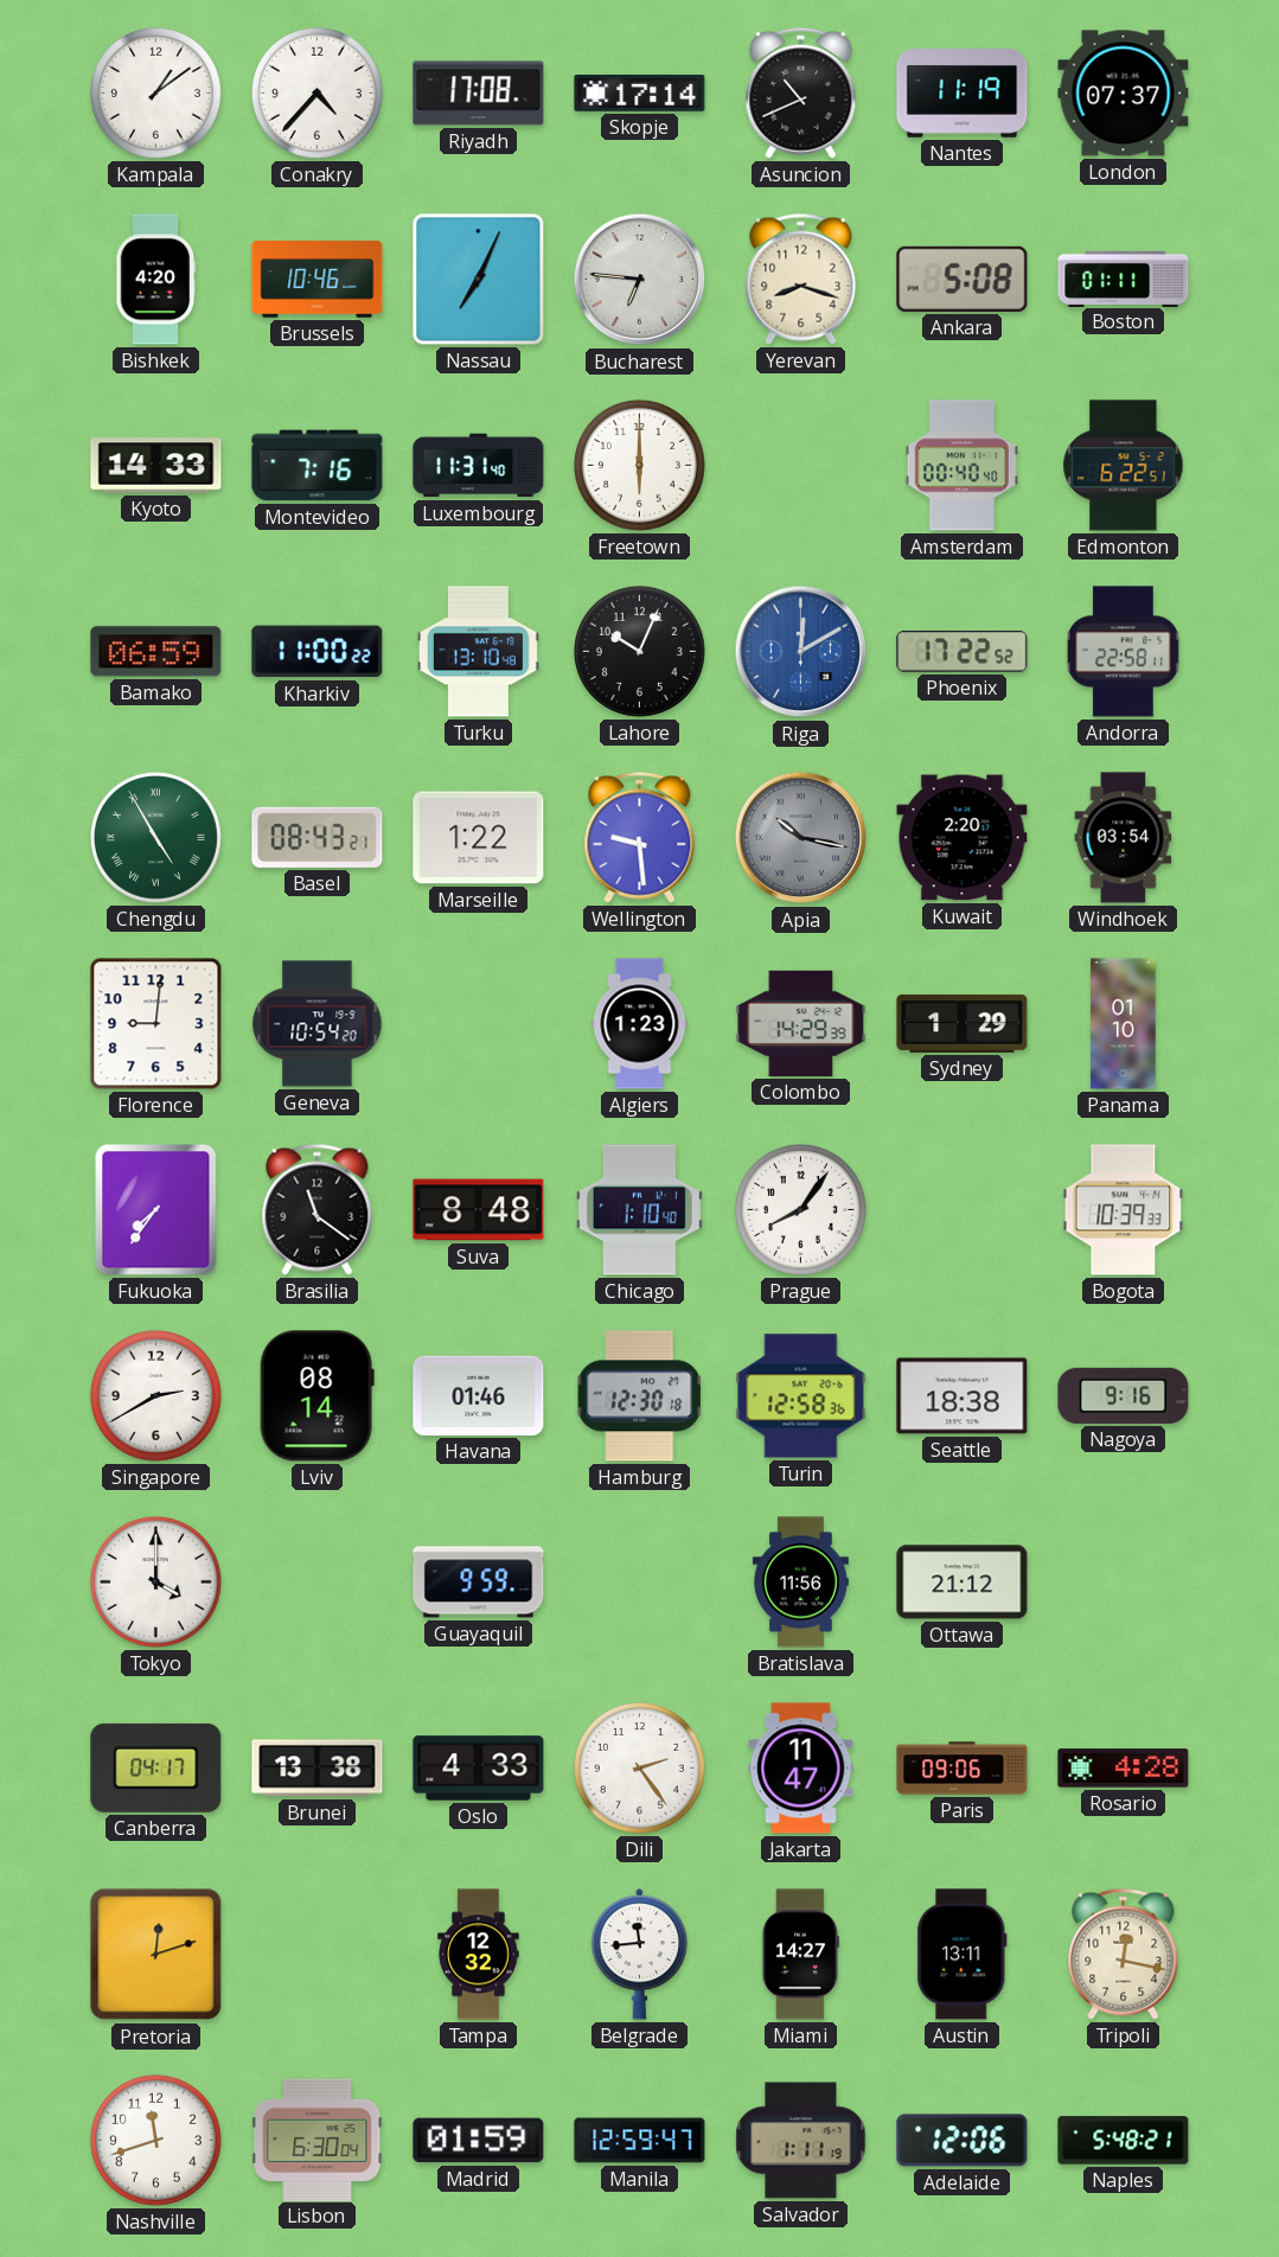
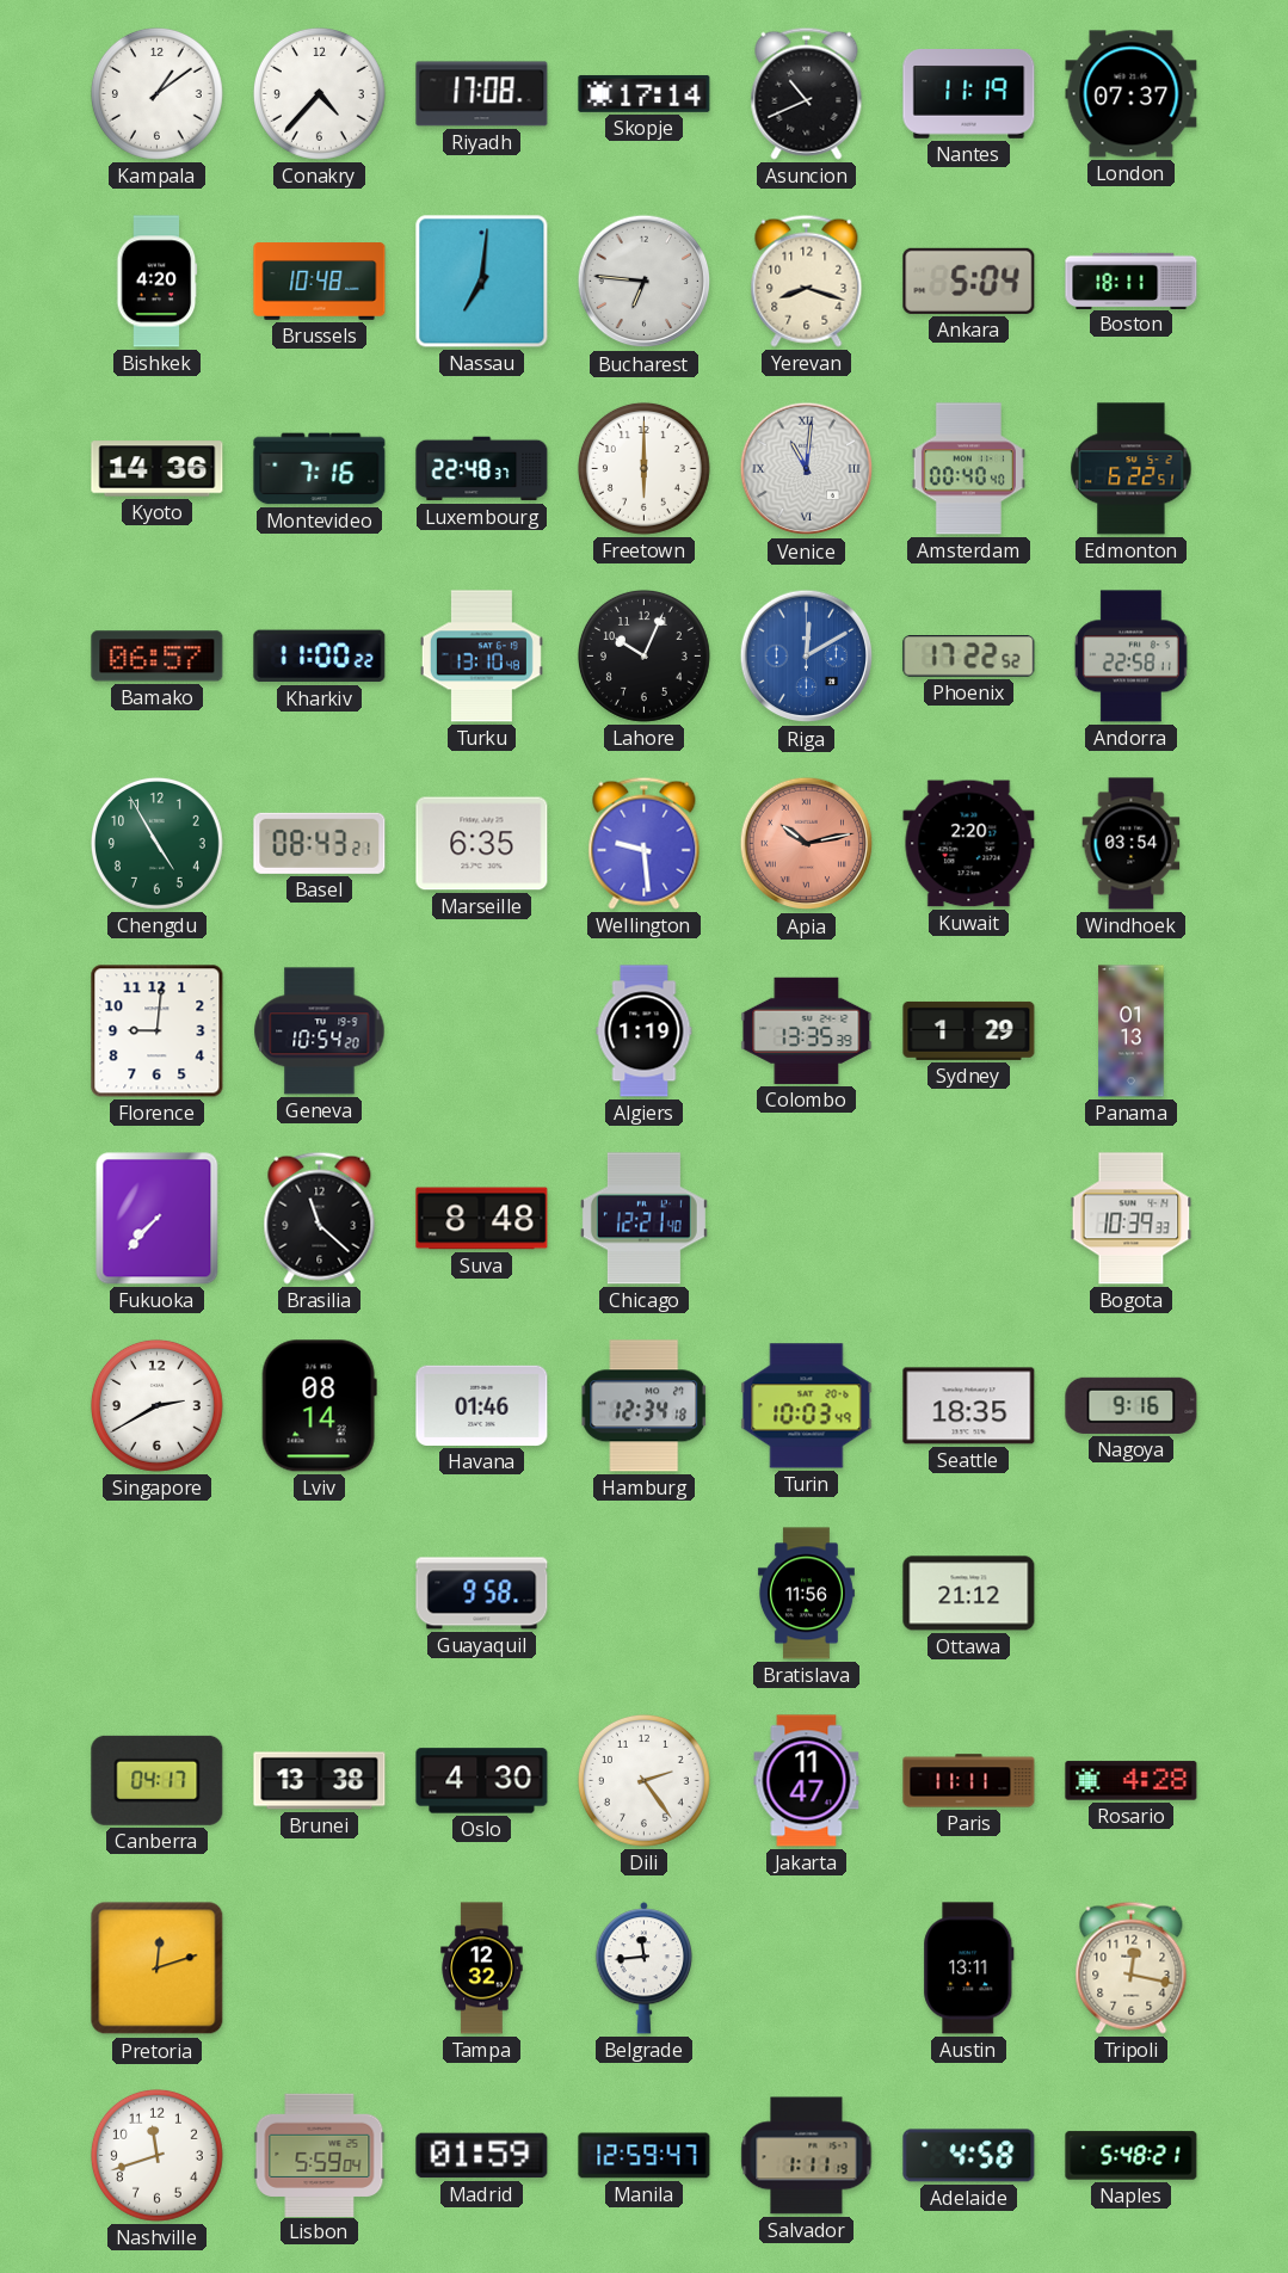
Brussels: 10:46 -> 10:48
Nassau: 7:04 -> 7:01
Ankara: 5:08 -> 5:04
Boston: 01:11 -> 18:11
Kyoto: 14:33 -> 14:36
Luxembourg: 11:31 -> 22:48
Venice: none -> 11:01
Bamako: 06:59 -> 06:57
Chengdu numerals: Roman -> Arabic
Marseille: 1:22 -> 6:35
Apia: 10:17 -> 10:13
Apia dial: grey -> salmon
Algiers: 1:23 -> 1:19
Colombo: 14:29 -> 13:35
Panama: 01:10 -> 01:13
Fukuoka: 7:36 -> 7:37
Brasilia: 11:21 -> 11:22
Chicago: 1:10 -> 12:21
Prague: 8:06 -> none
Hamburg: 12:30 -> 12:34
Turin: 12:58 -> 10:03
Seattle: 18:38 -> 18:35
Tokyo: 4:00 -> none
Guayaquil: 9:59 -> 9:58
Oslo: 4:33 -> 4:30
Paris: 09:06 -> 11:11
Miami: 14:27 -> none
Lisbon: 6:30 -> 5:59
Adelaide: 12:06 -> 4:58
